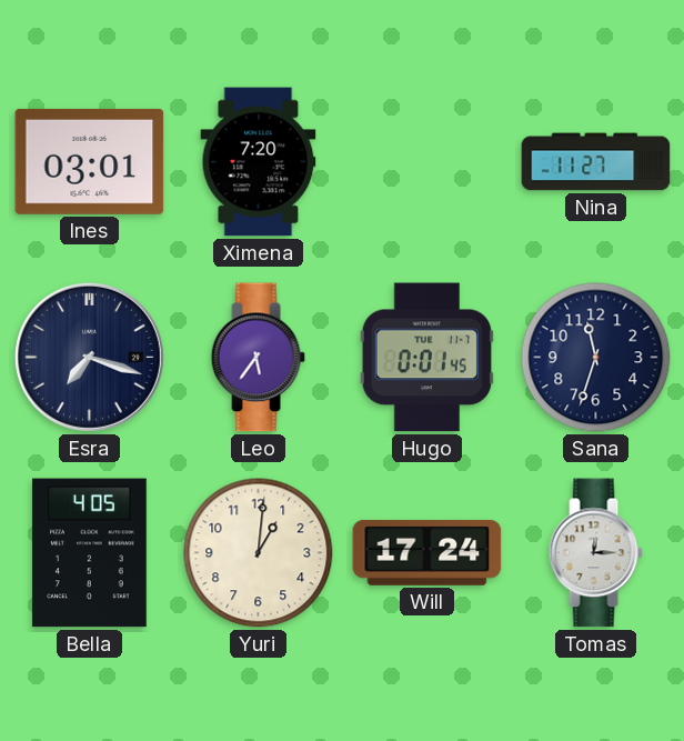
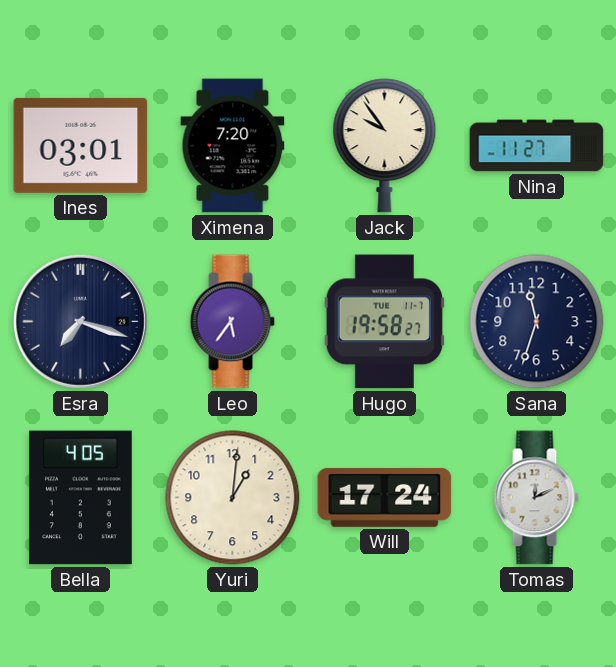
Jack: none -> 9:54
Hugo: 0:01 -> 19:58
Tomas: 12:15 -> 12:11
